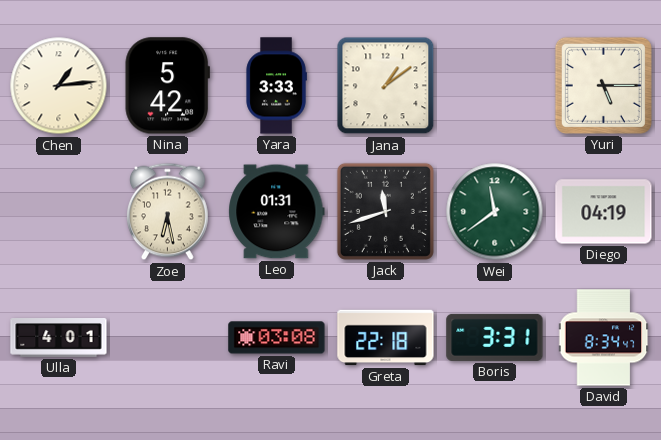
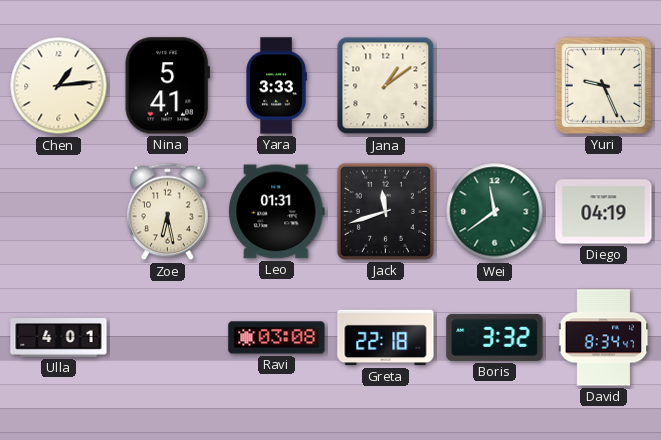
Nina: 5:42 -> 5:41
Yuri: 5:15 -> 9:26
Boris: 3:31 -> 3:32
